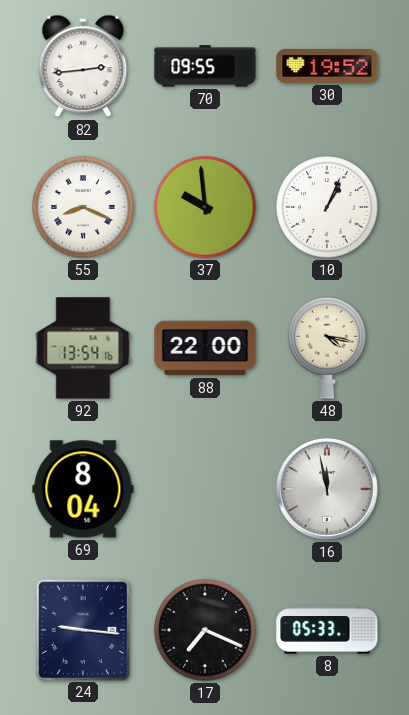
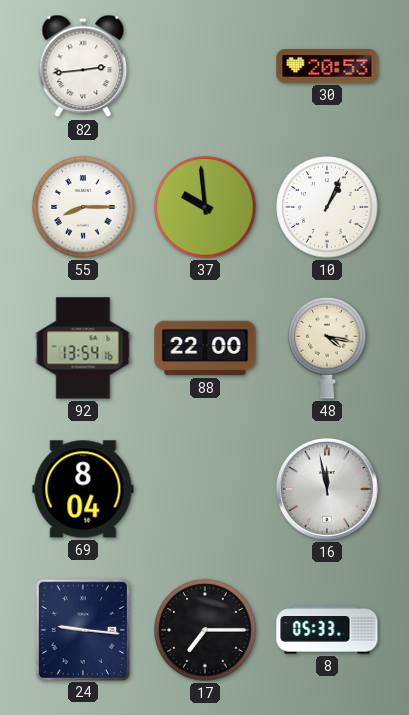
70: 09:55 -> none
30: 19:52 -> 20:53
55: 8:19 -> 8:15
17: 7:19 -> 7:15
